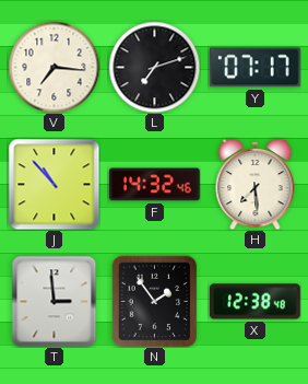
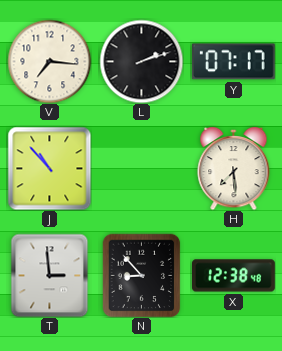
L: 7:12 -> 2:12
F: 14:32 -> none
N: 1:54 -> 8:53
